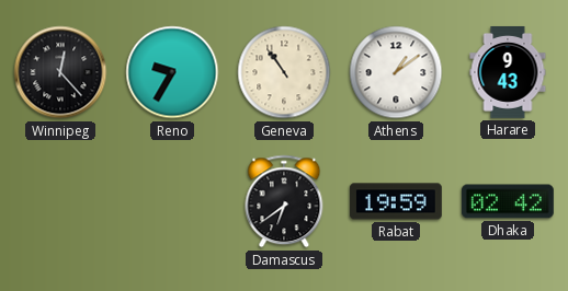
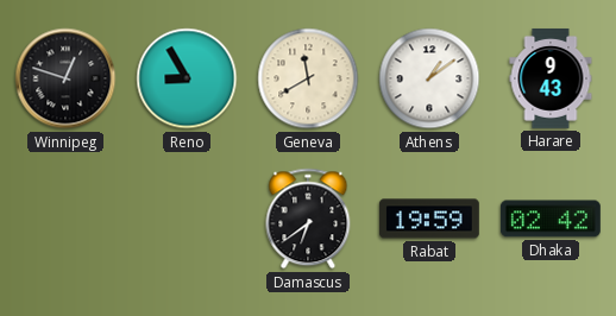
Winnipeg: 12:23 -> 12:48
Reno: 9:35 -> 8:55
Geneva: 10:54 -> 11:40
